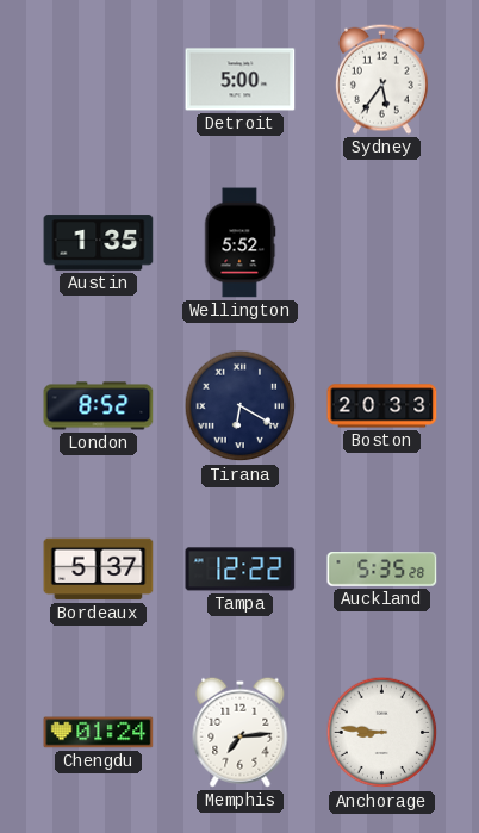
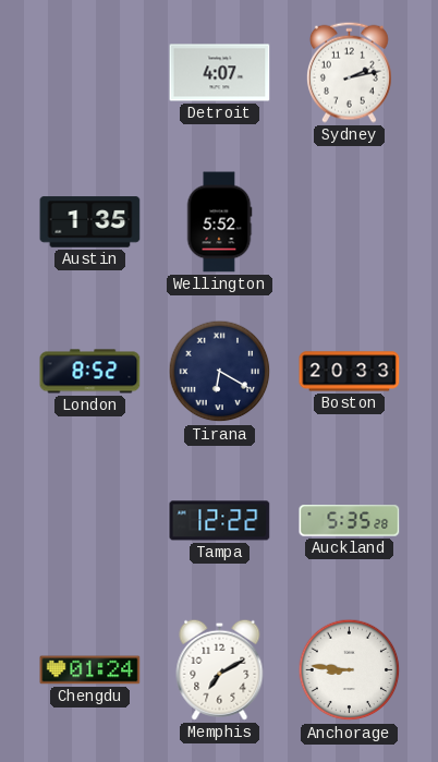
Detroit: 5:00 -> 4:07
Sydney: 5:36 -> 2:13
Bordeaux: 5:37 -> none
Memphis: 7:14 -> 7:10
